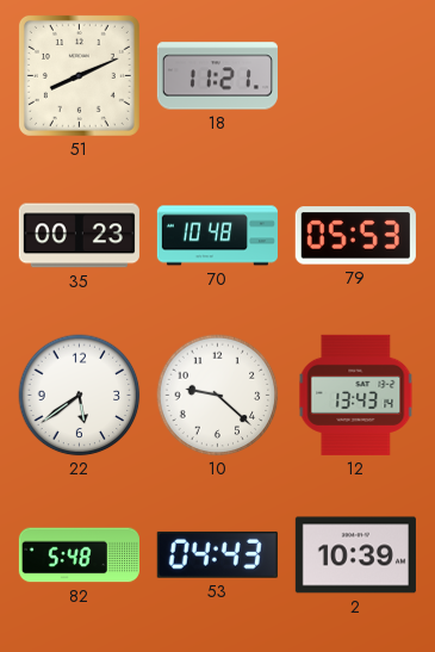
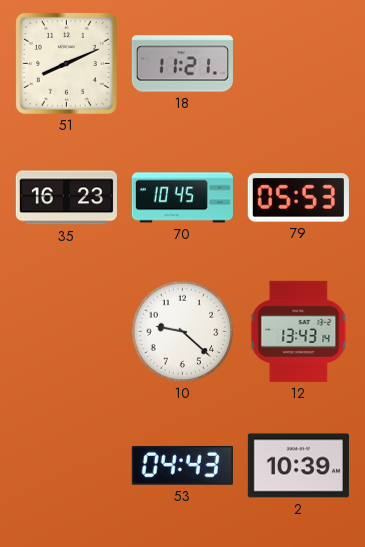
35: 00:23 -> 16:23
70: 10:48 -> 10:45
22: 5:39 -> none
82: 5:48 -> none
